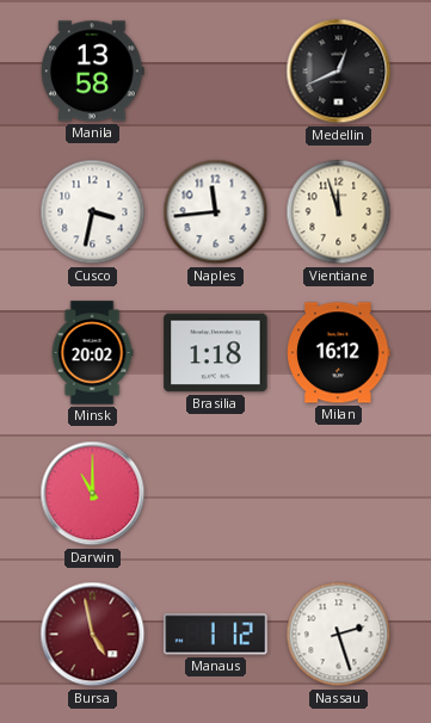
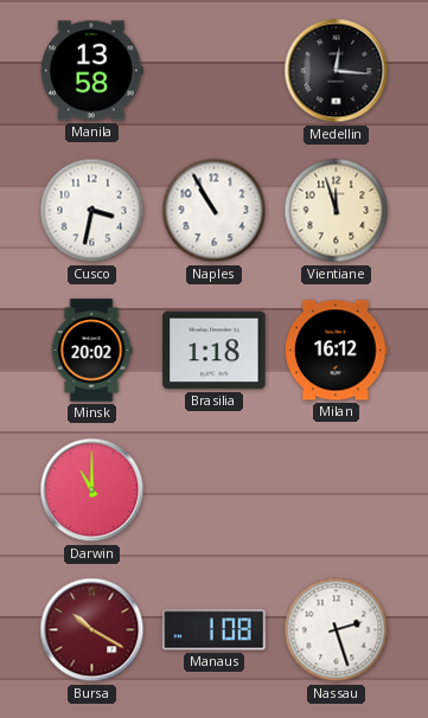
Medellin: 12:41 -> 12:16
Naples: 11:44 -> 10:55
Bursa: 4:58 -> 10:20
Manaus: 1:12 -> 1:08
